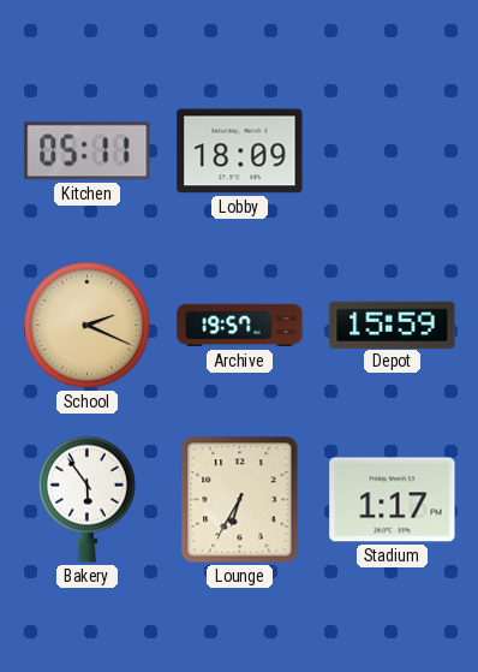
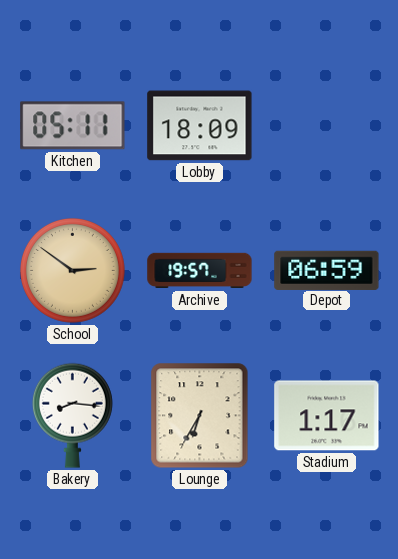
School: 2:19 -> 2:51
Depot: 15:59 -> 06:59
Bakery: 5:54 -> 8:16
